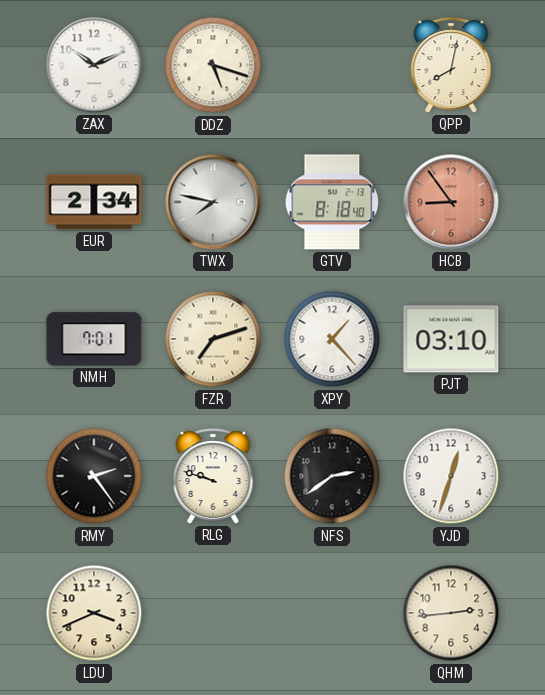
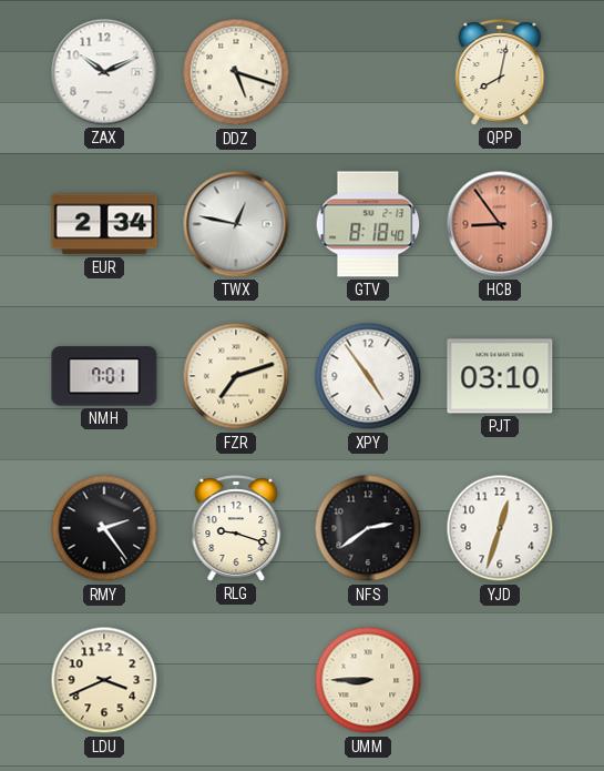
TWX: 7:47 -> 12:47
XPY: 1:23 -> 4:54
RLG: 9:48 -> 9:18
UMM: none -> 8:45
QHM: 2:44 -> none
